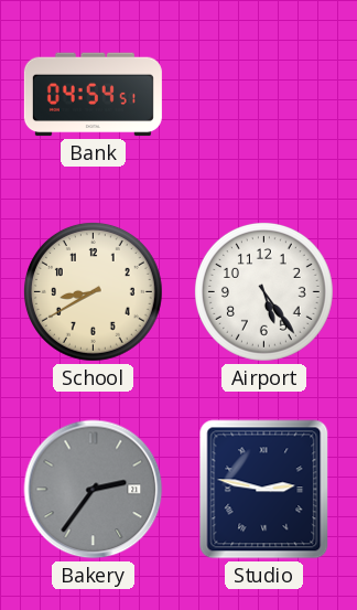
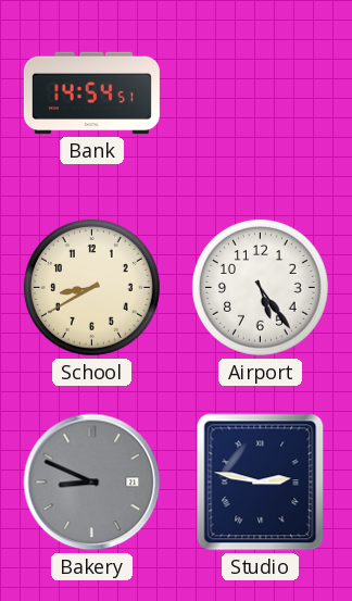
Bank: 04:54 -> 14:54
Bakery: 2:36 -> 8:49
